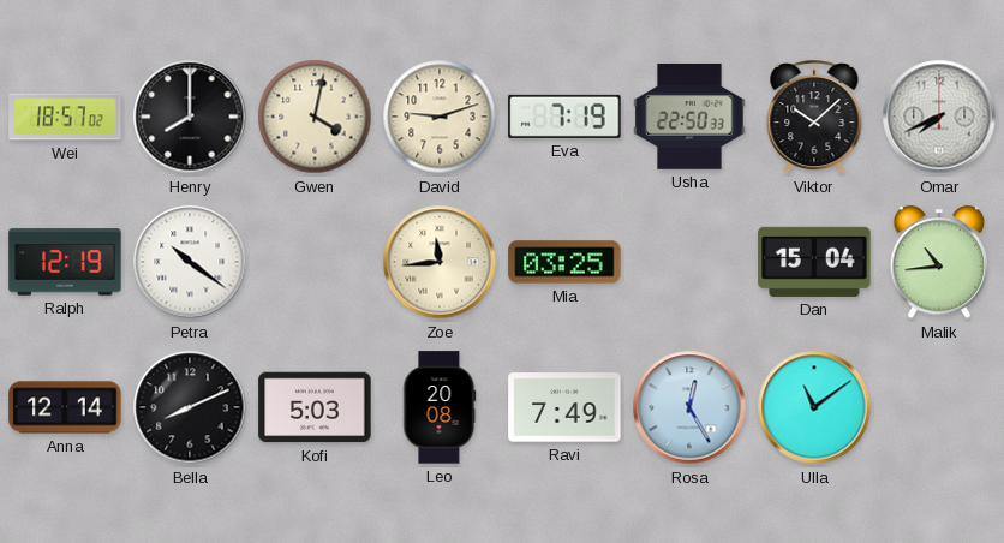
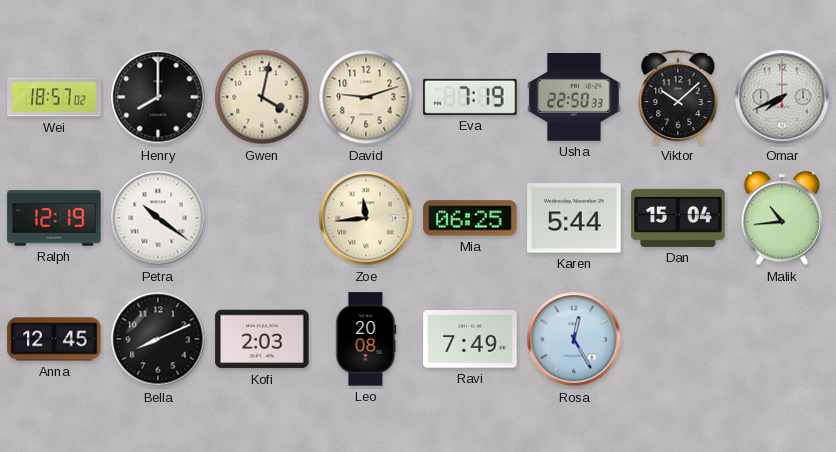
Mia: 03:25 -> 06:25
Karen: none -> 5:44
Anna: 12:14 -> 12:45
Kofi: 5:03 -> 2:03
Ulla: 11:09 -> none
